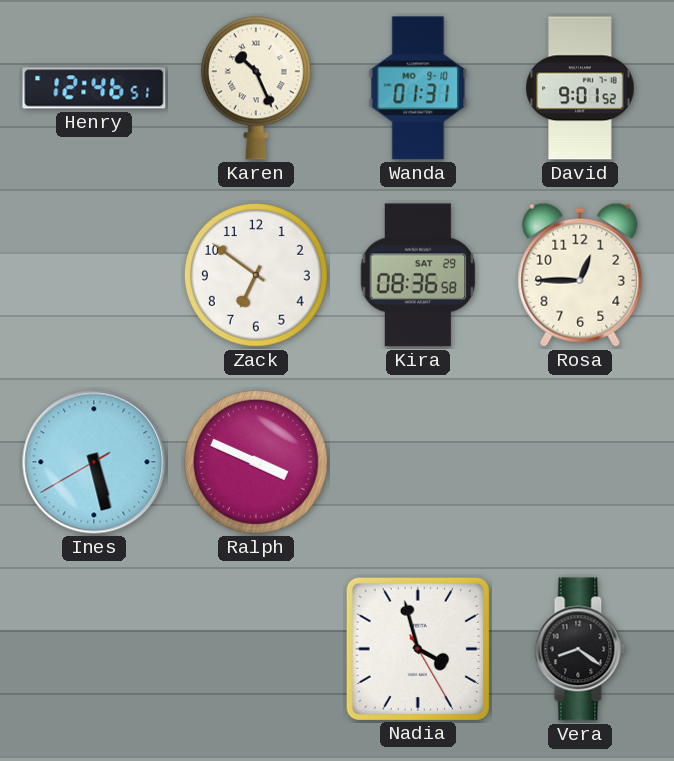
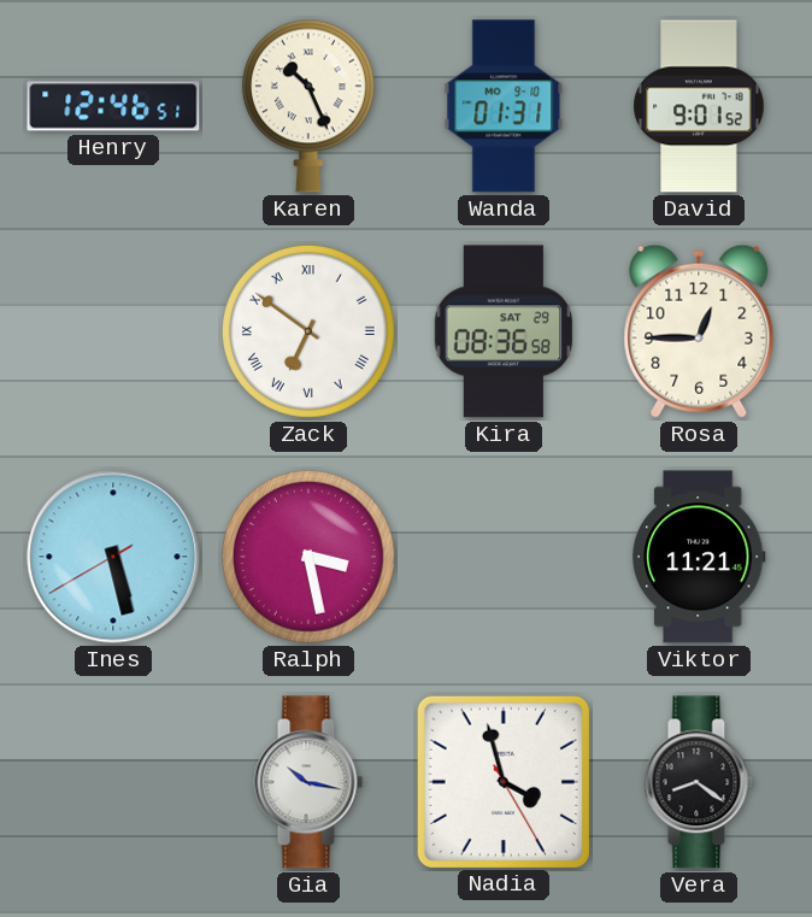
Zack numerals: Arabic -> Roman
Ralph: 3:49 -> 3:28
Viktor: none -> 11:21
Gia: none -> 10:17
